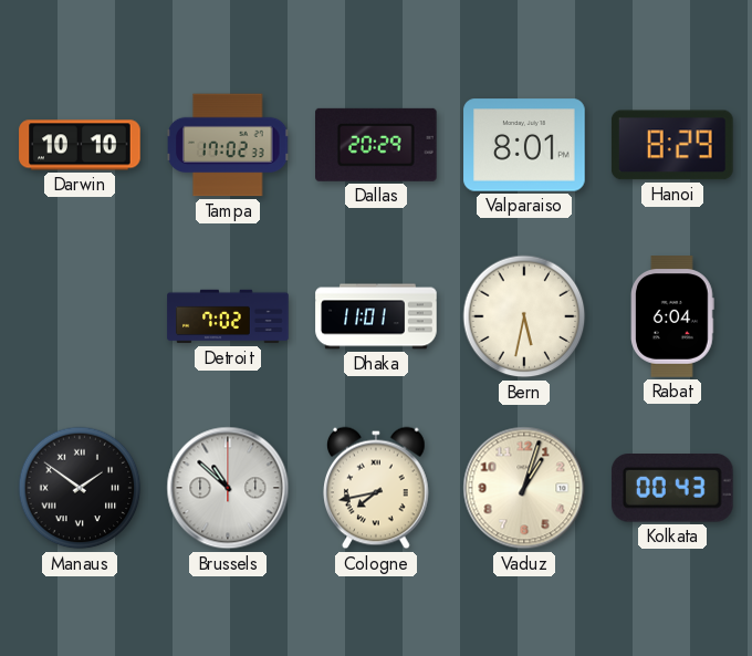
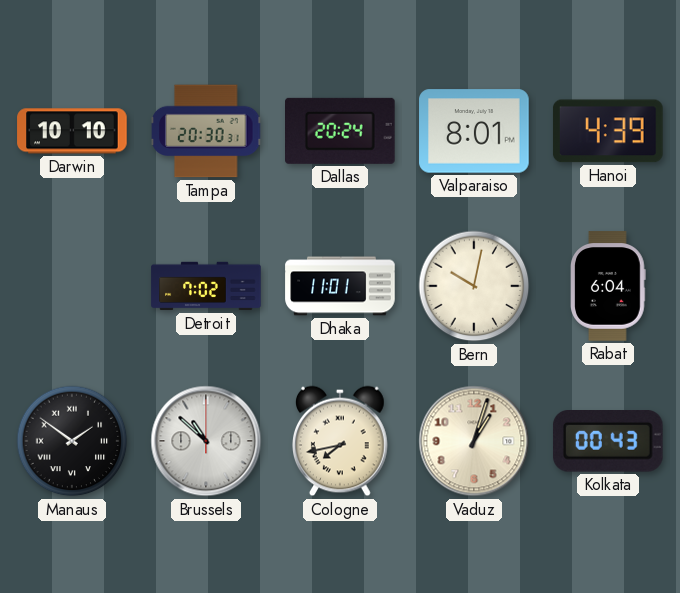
Tampa: 17:02 -> 20:30
Dallas: 20:29 -> 20:24
Hanoi: 8:29 -> 4:39
Bern: 5:32 -> 10:02
